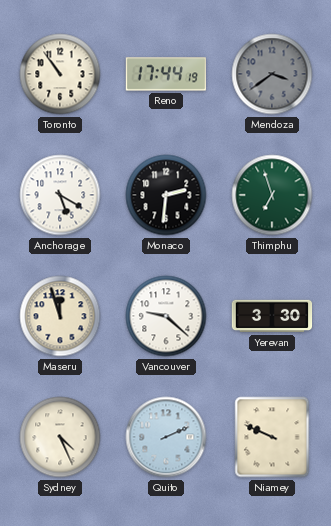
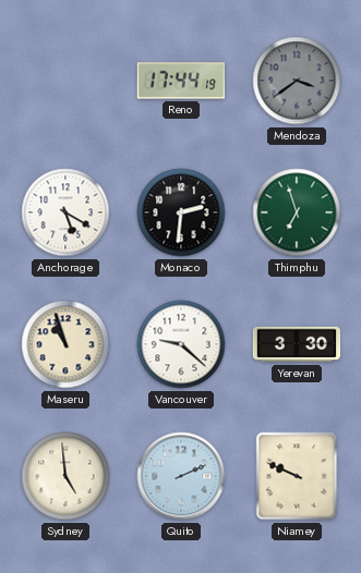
Toronto: 10:54 -> none
Maseru: 11:57 -> 10:57
Sydney: 4:26 -> 4:59
